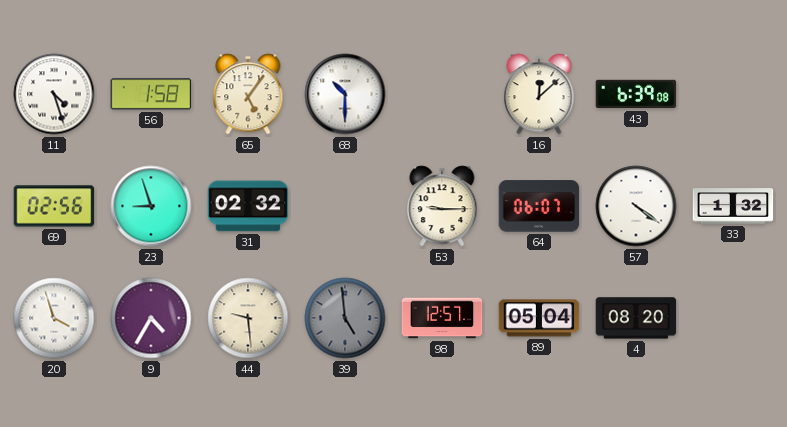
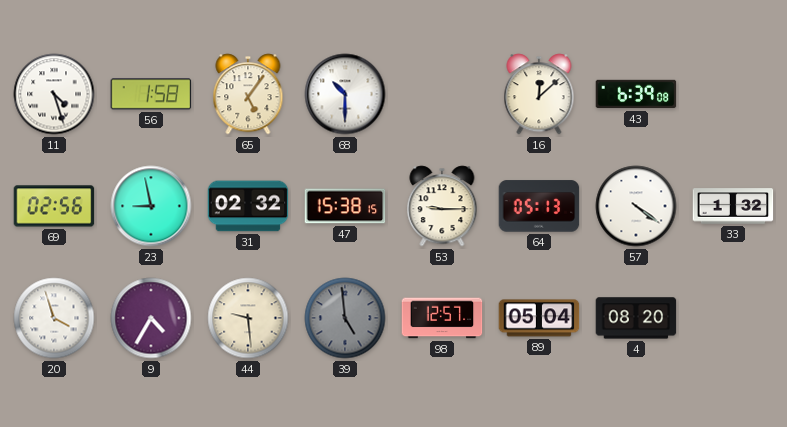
23: 8:57 -> 8:58
47: none -> 15:38
64: 06:07 -> 05:13
